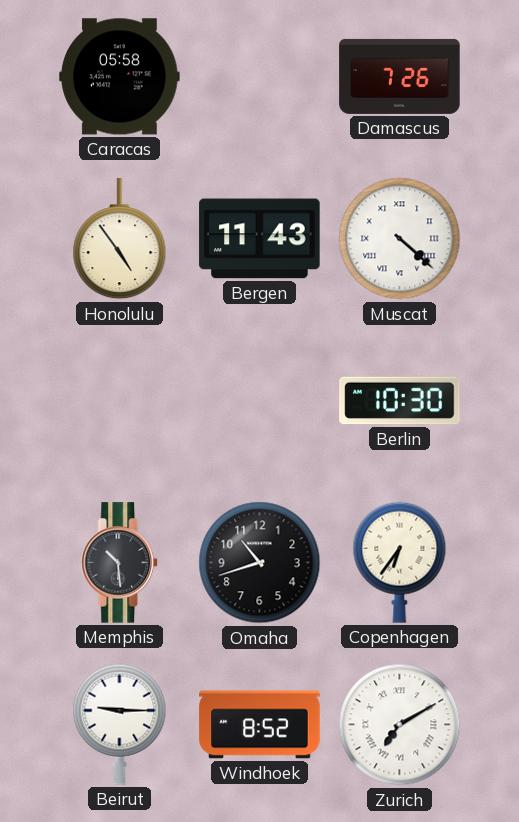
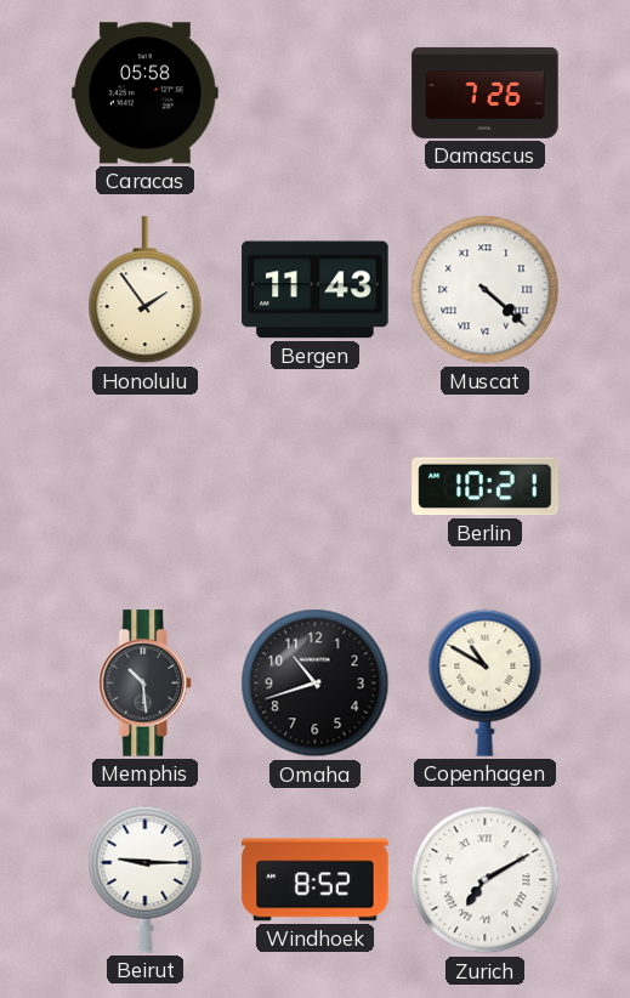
Honolulu: 4:54 -> 1:54
Berlin: 10:30 -> 10:21
Copenhagen: 6:36 -> 10:50
